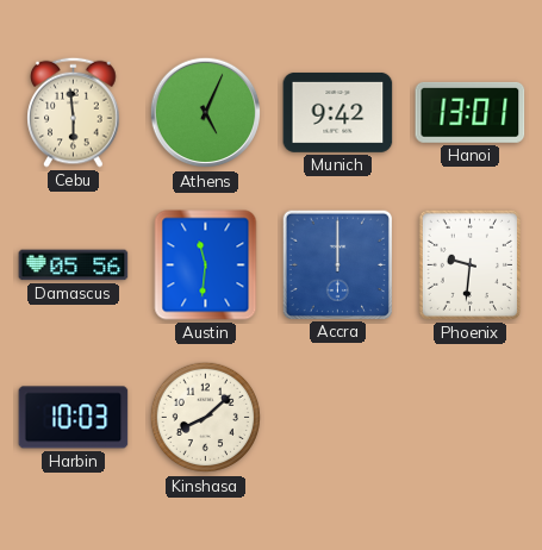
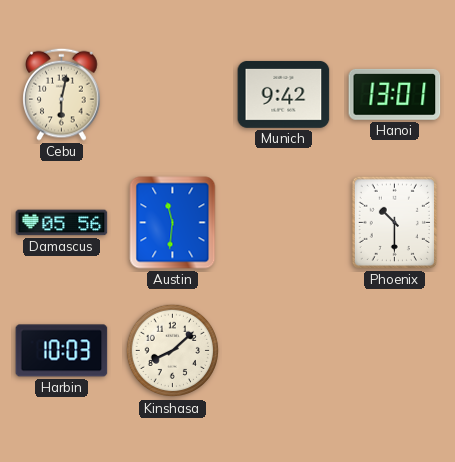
Cebu: 5:59 -> 6:02
Athens: 5:04 -> none
Accra: 12:00 -> none
Phoenix: 9:31 -> 10:30
